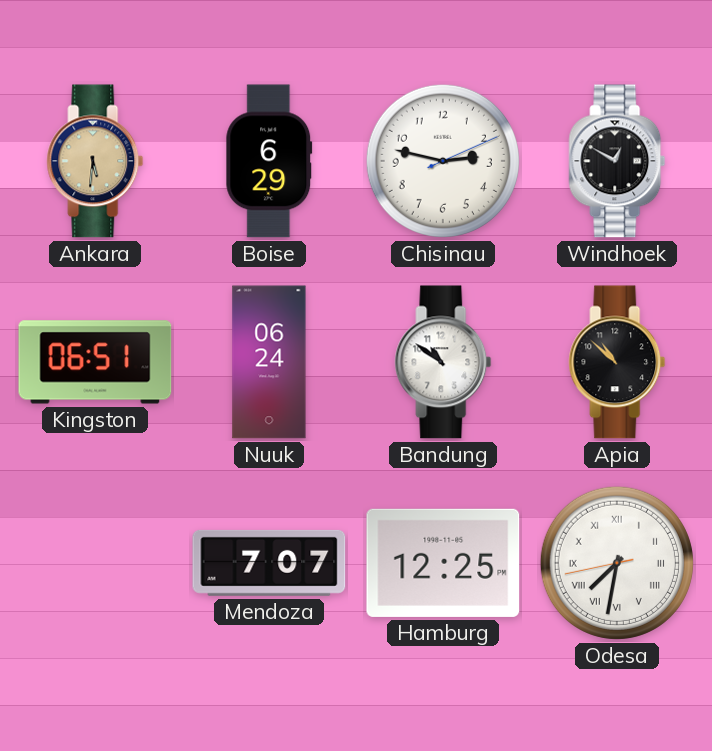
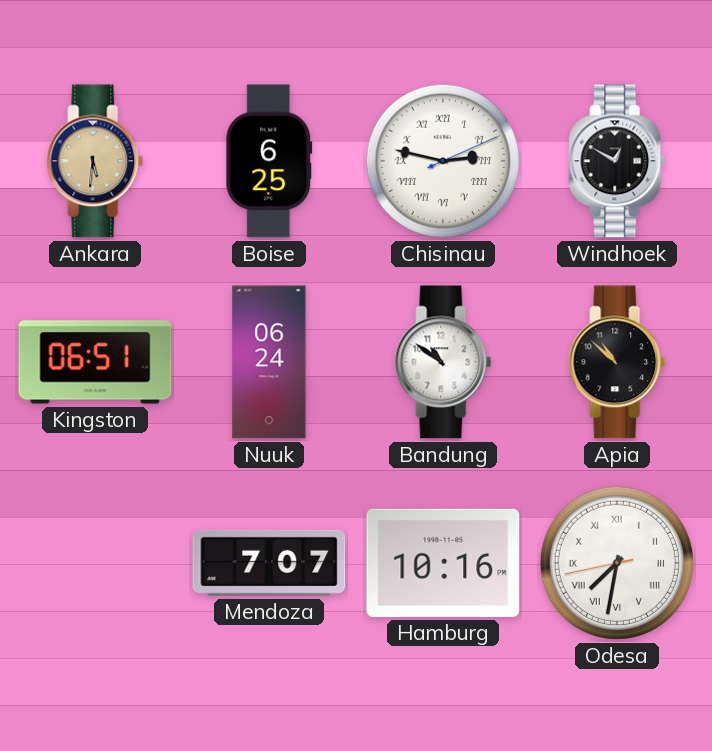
Boise: 6:29 -> 6:25
Chisinau numerals: Arabic -> Roman
Hamburg: 12:25 -> 10:16
